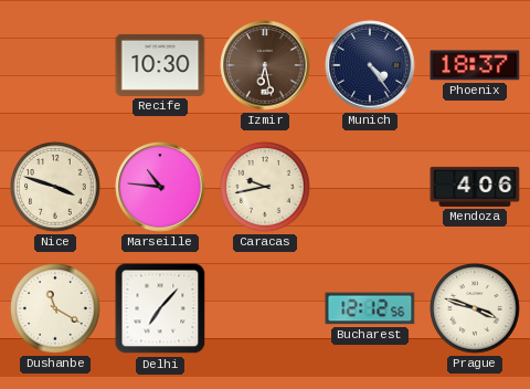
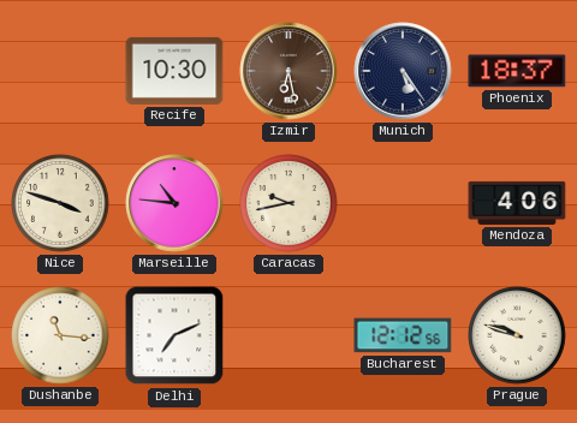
Munich: 4:24 -> 5:24
Dushanbe: 11:20 -> 11:16
Delhi: 7:07 -> 7:11
Prague: 3:48 -> 9:48
